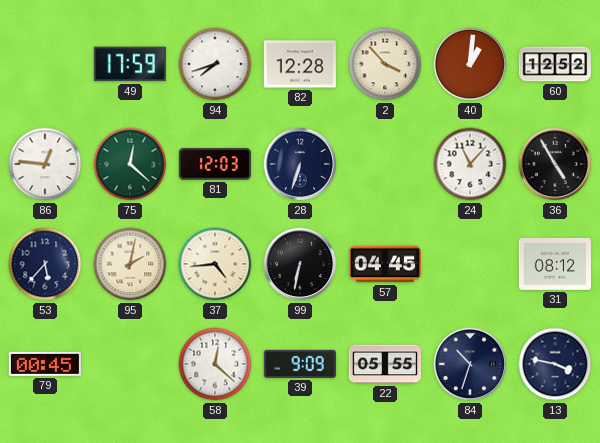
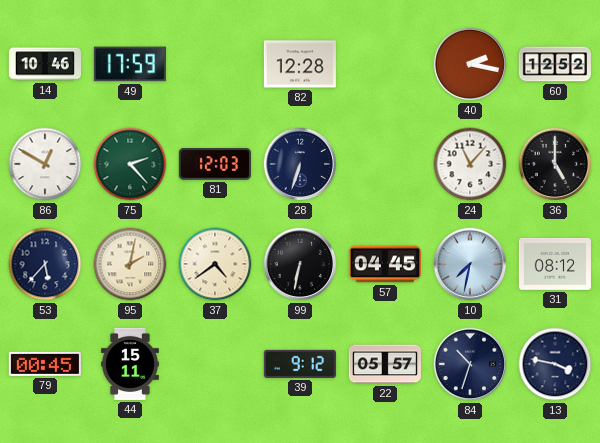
14: none -> 10:46
94: 7:42 -> none
2: 3:53 -> none
40: 1:01 -> 2:17
86: 12:46 -> 12:50
75: 12:22 -> 2:23
36: 4:55 -> 5:00
37: 4:44 -> 4:39
10: none -> 7:32
44: none -> 15:11
58: 12:22 -> none
39: 9:09 -> 9:12
22: 05:55 -> 05:57
